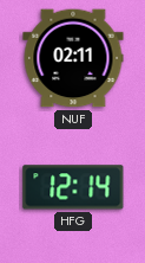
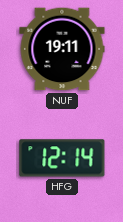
NUF: 02:11 -> 19:11
